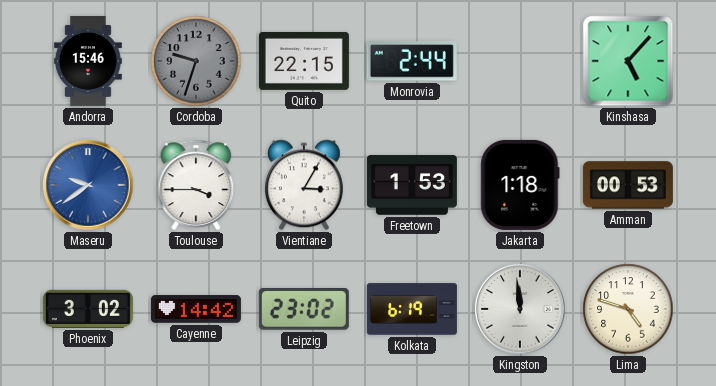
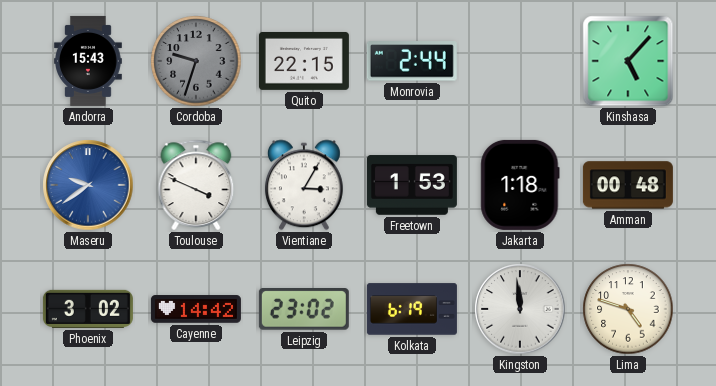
Andorra: 15:46 -> 15:43
Toulouse: 3:45 -> 3:49
Amman: 00:53 -> 00:48
